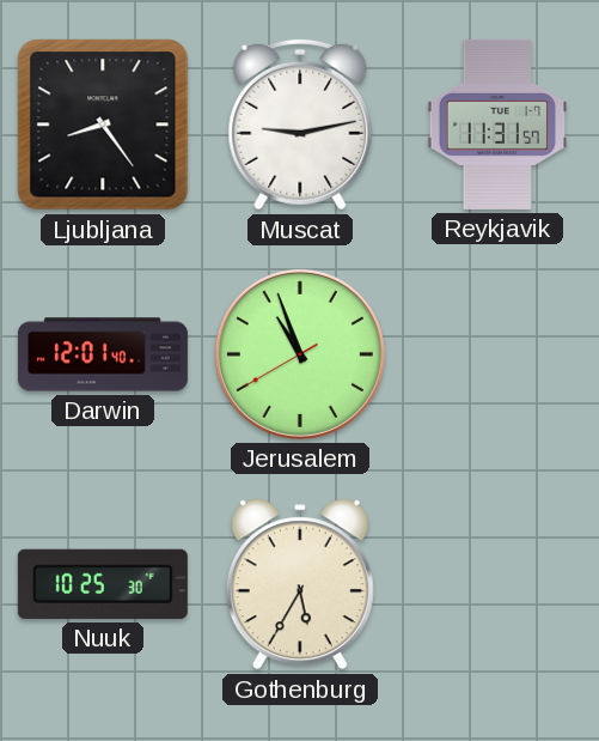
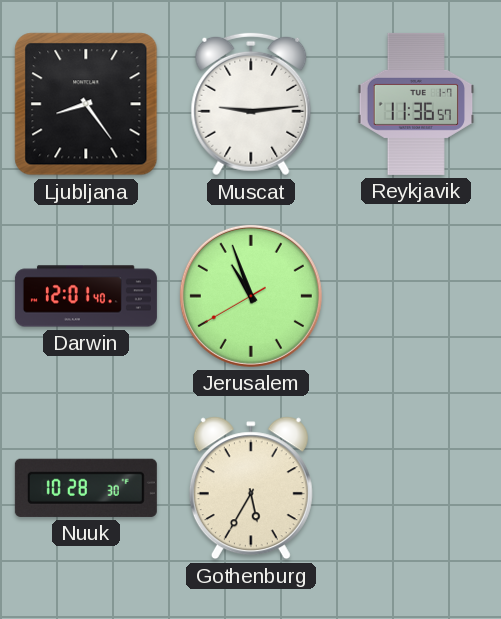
Muscat: 9:13 -> 9:14
Reykjavik: 11:31 -> 11:36
Nuuk: 10:25 -> 10:28
